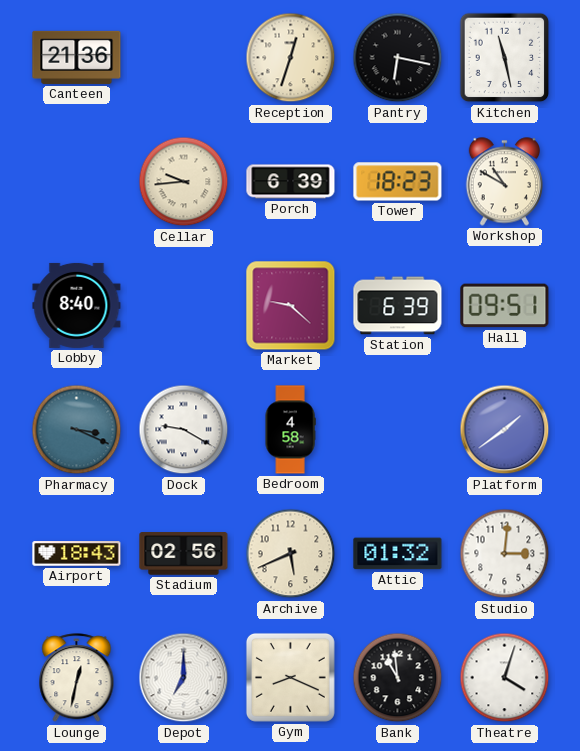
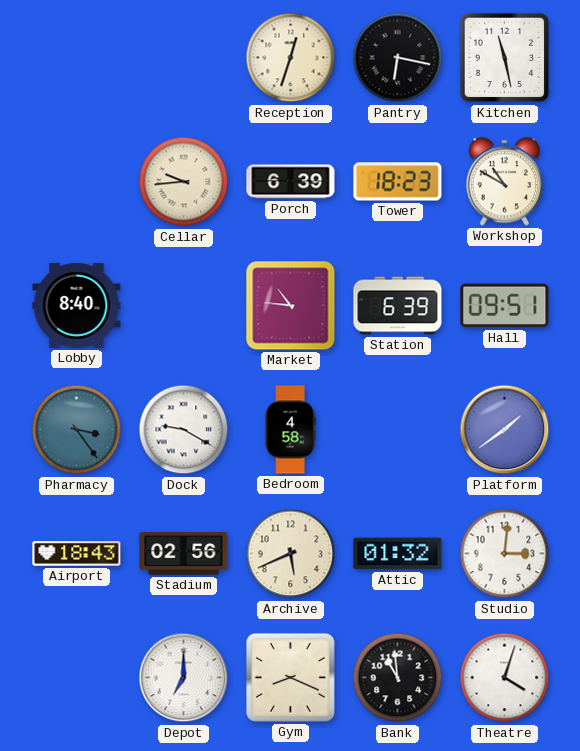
Canteen: 21:36 -> none
Market: 9:22 -> 10:46
Pharmacy: 3:19 -> 3:24
Lounge: 12:32 -> none
